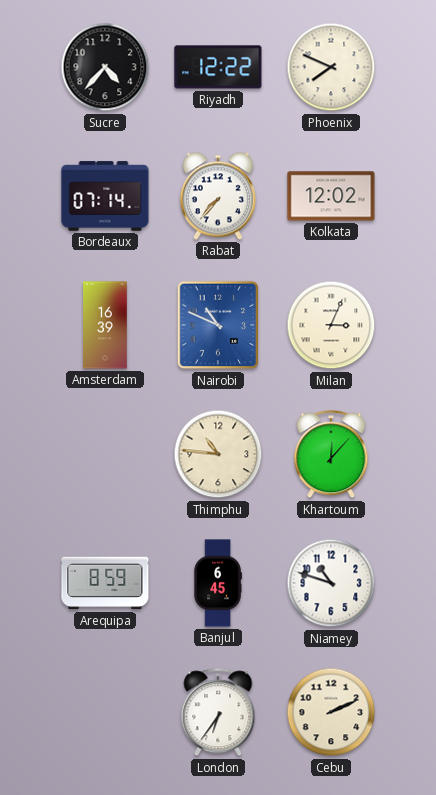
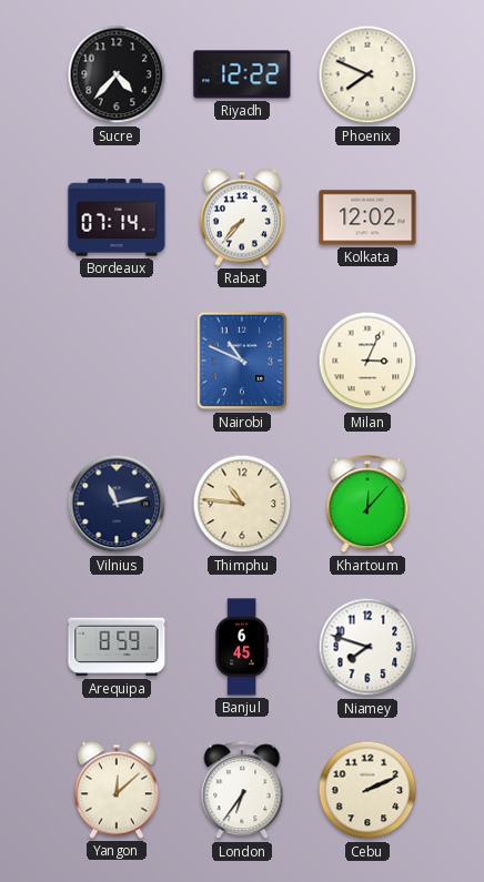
Amsterdam: 16:39 -> none
Vilnius: none -> 11:13
Niamey: 10:48 -> 7:48
Yangon: none -> 12:08
